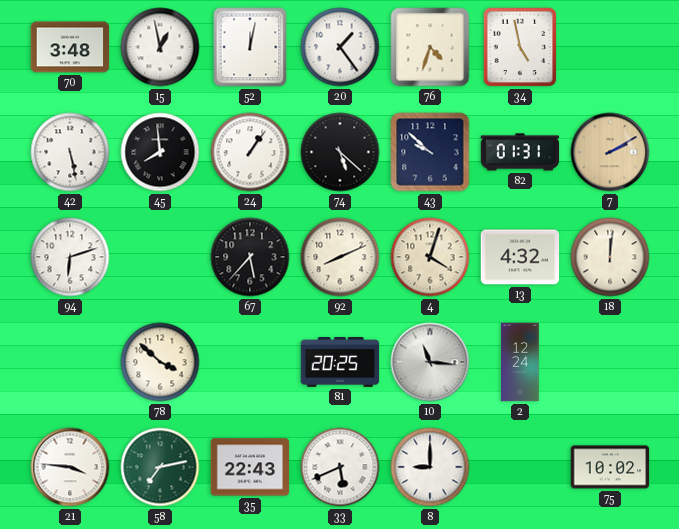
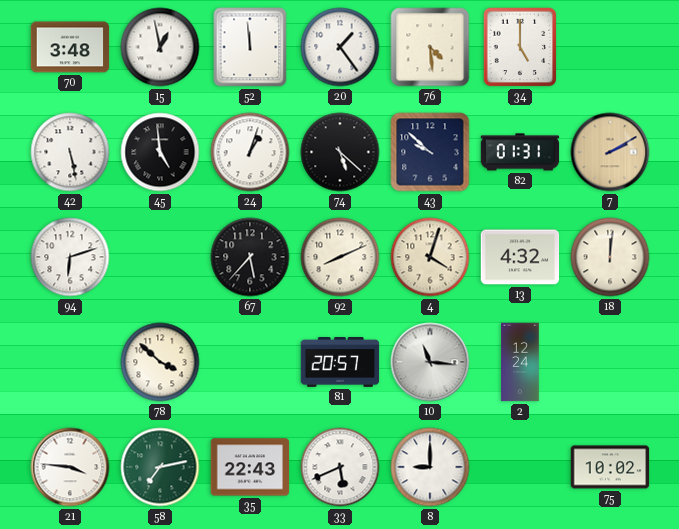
52: 12:02 -> 11:59
76: 4:33 -> 4:29
34: 4:58 -> 5:00
45: 7:59 -> 4:59
24: 1:06 -> 1:03
81: 20:25 -> 20:57
